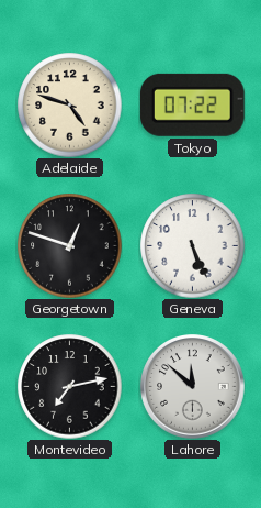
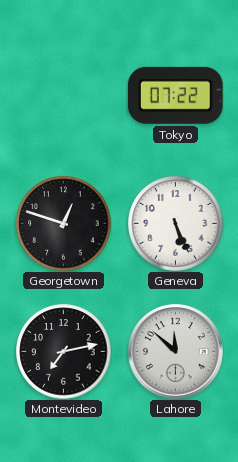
Adelaide: 4:48 -> none
